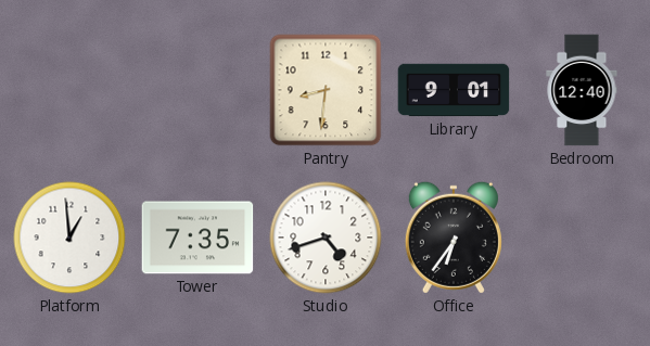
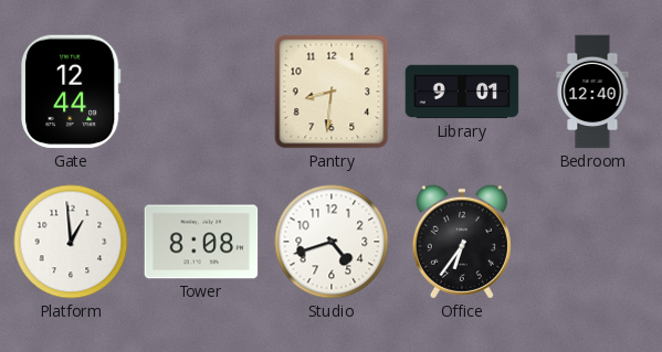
Gate: none -> 12:44
Tower: 7:35 -> 8:08
